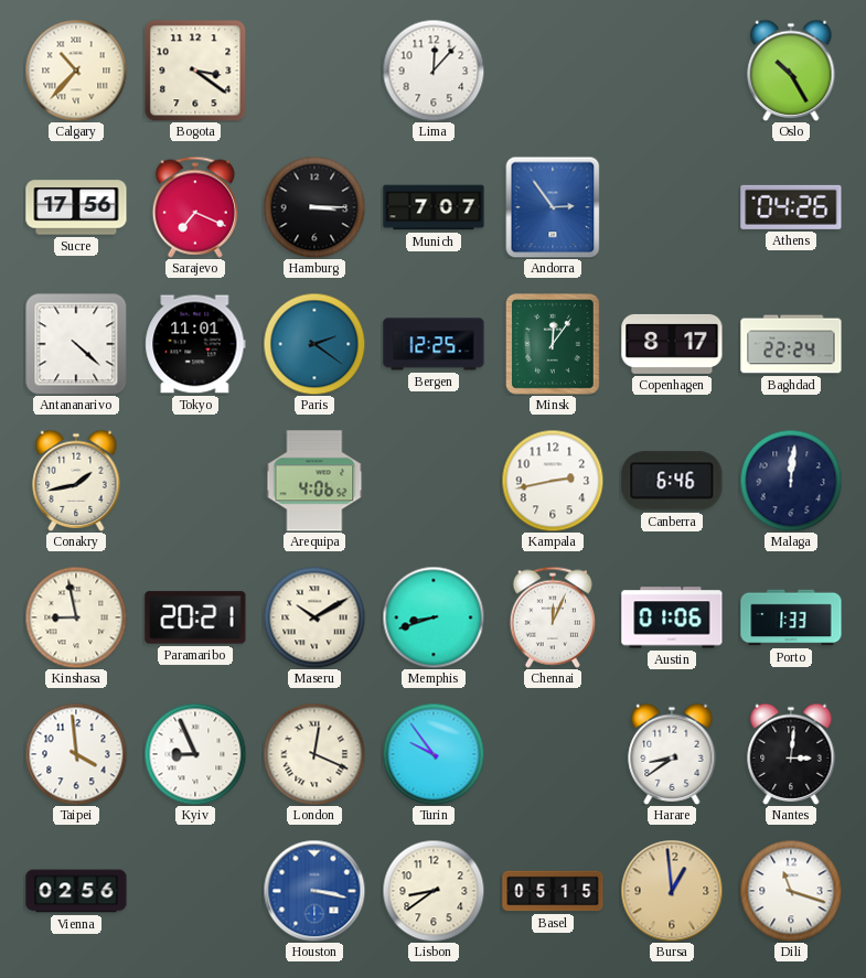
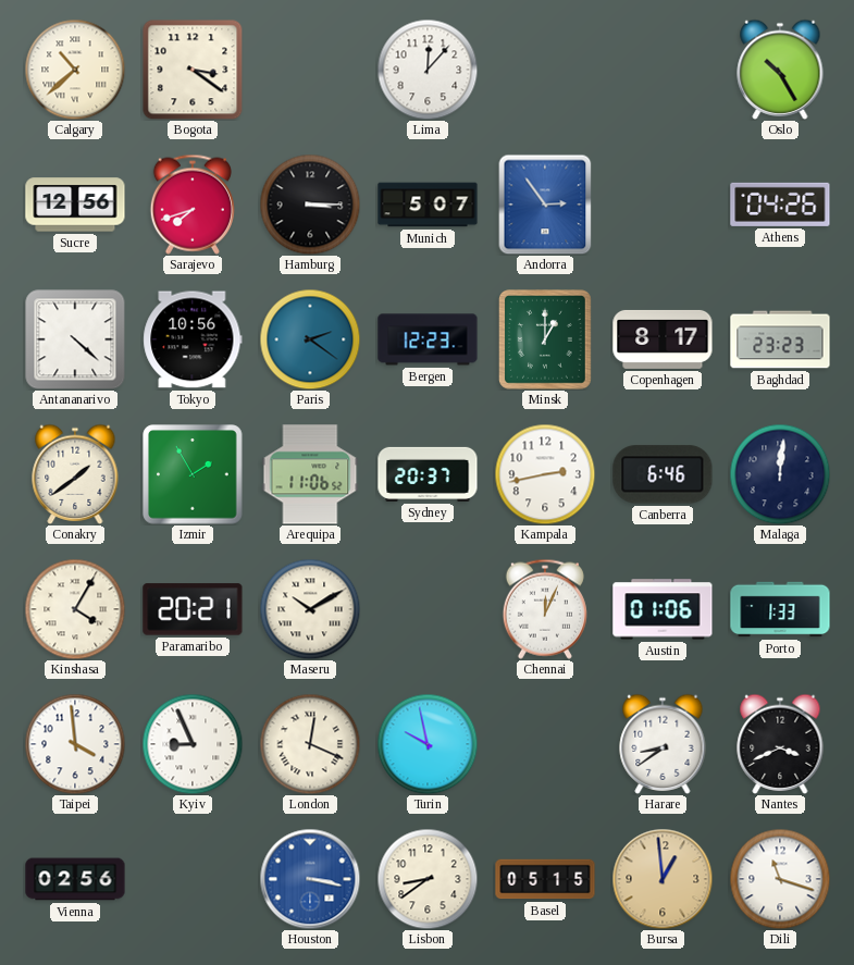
Calgary: 10:37 -> 10:38
Sucre: 17:56 -> 12:56
Sarajevo: 7:19 -> 7:42
Munich: 7:07 -> 5:07
Tokyo: 11:01 -> 10:56
Bergen: 12:25 -> 12:23
Minsk: 12:06 -> 1:00
Baghdad: 22:24 -> 23:23
Conakry: 1:43 -> 1:39
Izmir: none -> 1:55
Arequipa: 4:06 -> 11:06
Sydney: none -> 20:37
Kinshasa: 8:58 -> 4:05
Memphis: 8:42 -> none
Turin: 9:54 -> 9:58
Nantes: 3:01 -> 3:41
